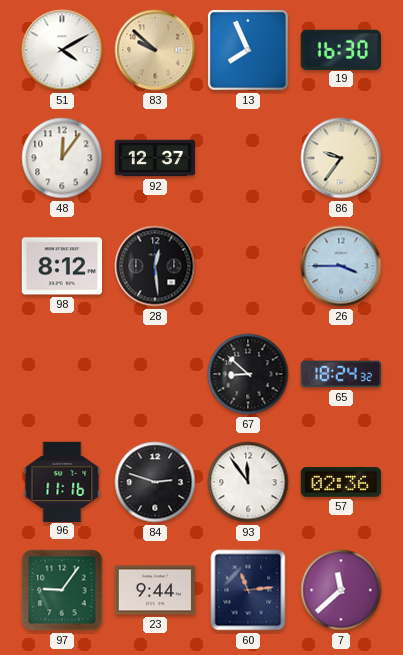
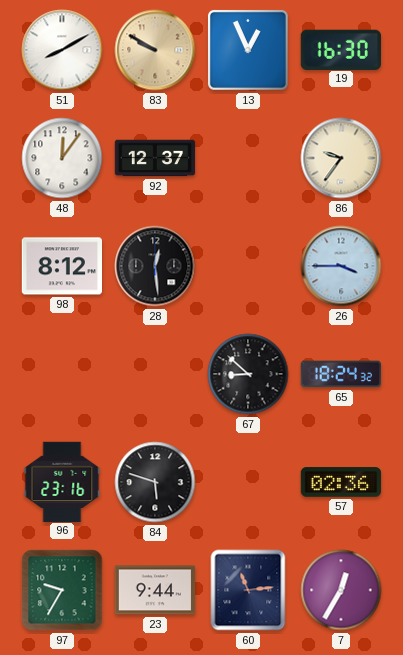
51: 4:10 -> 8:10
83: 9:52 -> 9:50
13: 7:56 -> 12:56
96: 11:16 -> 23:16
84: 2:48 -> 5:48
93: 11:54 -> none
97: 9:06 -> 9:35
7: 11:38 -> 12:35
